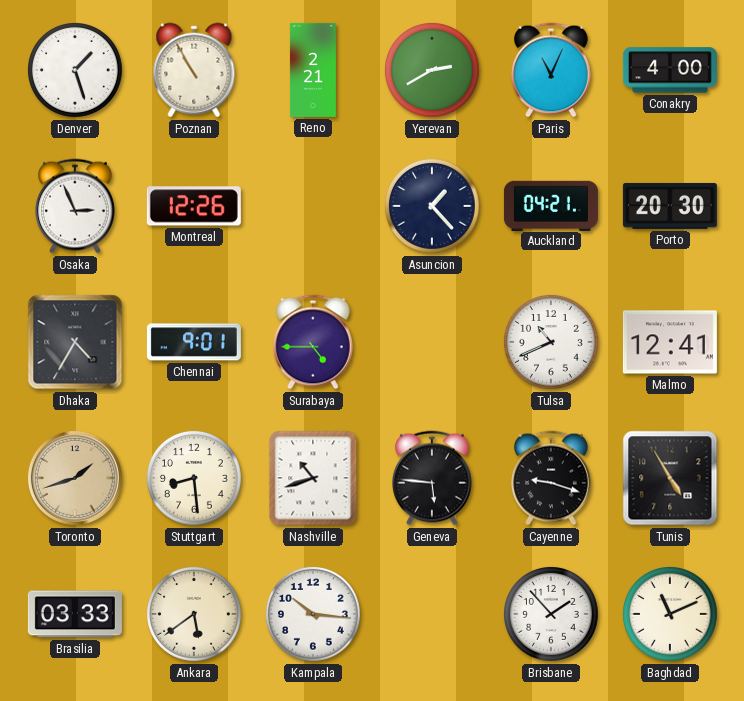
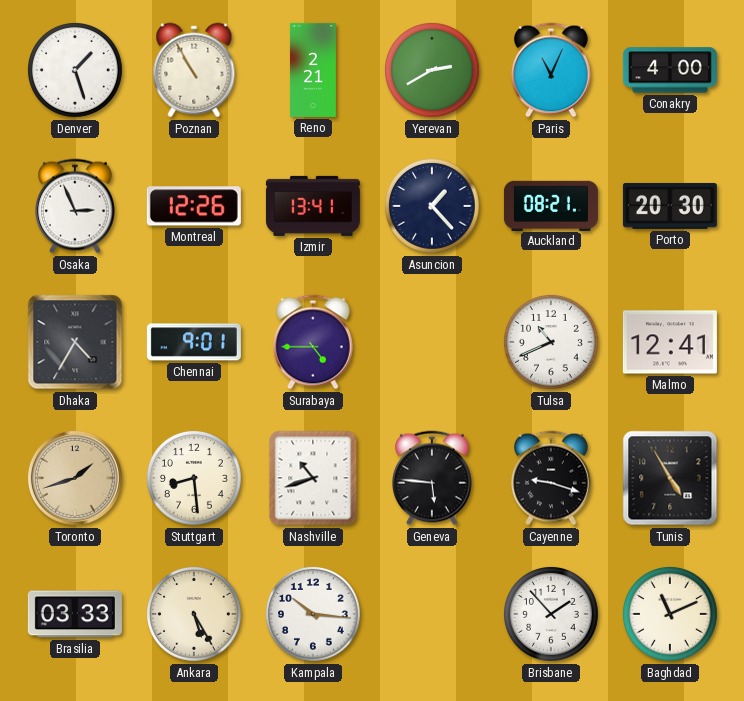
Izmir: none -> 13:41
Auckland: 04:21 -> 08:21
Ankara: 5:39 -> 5:25
